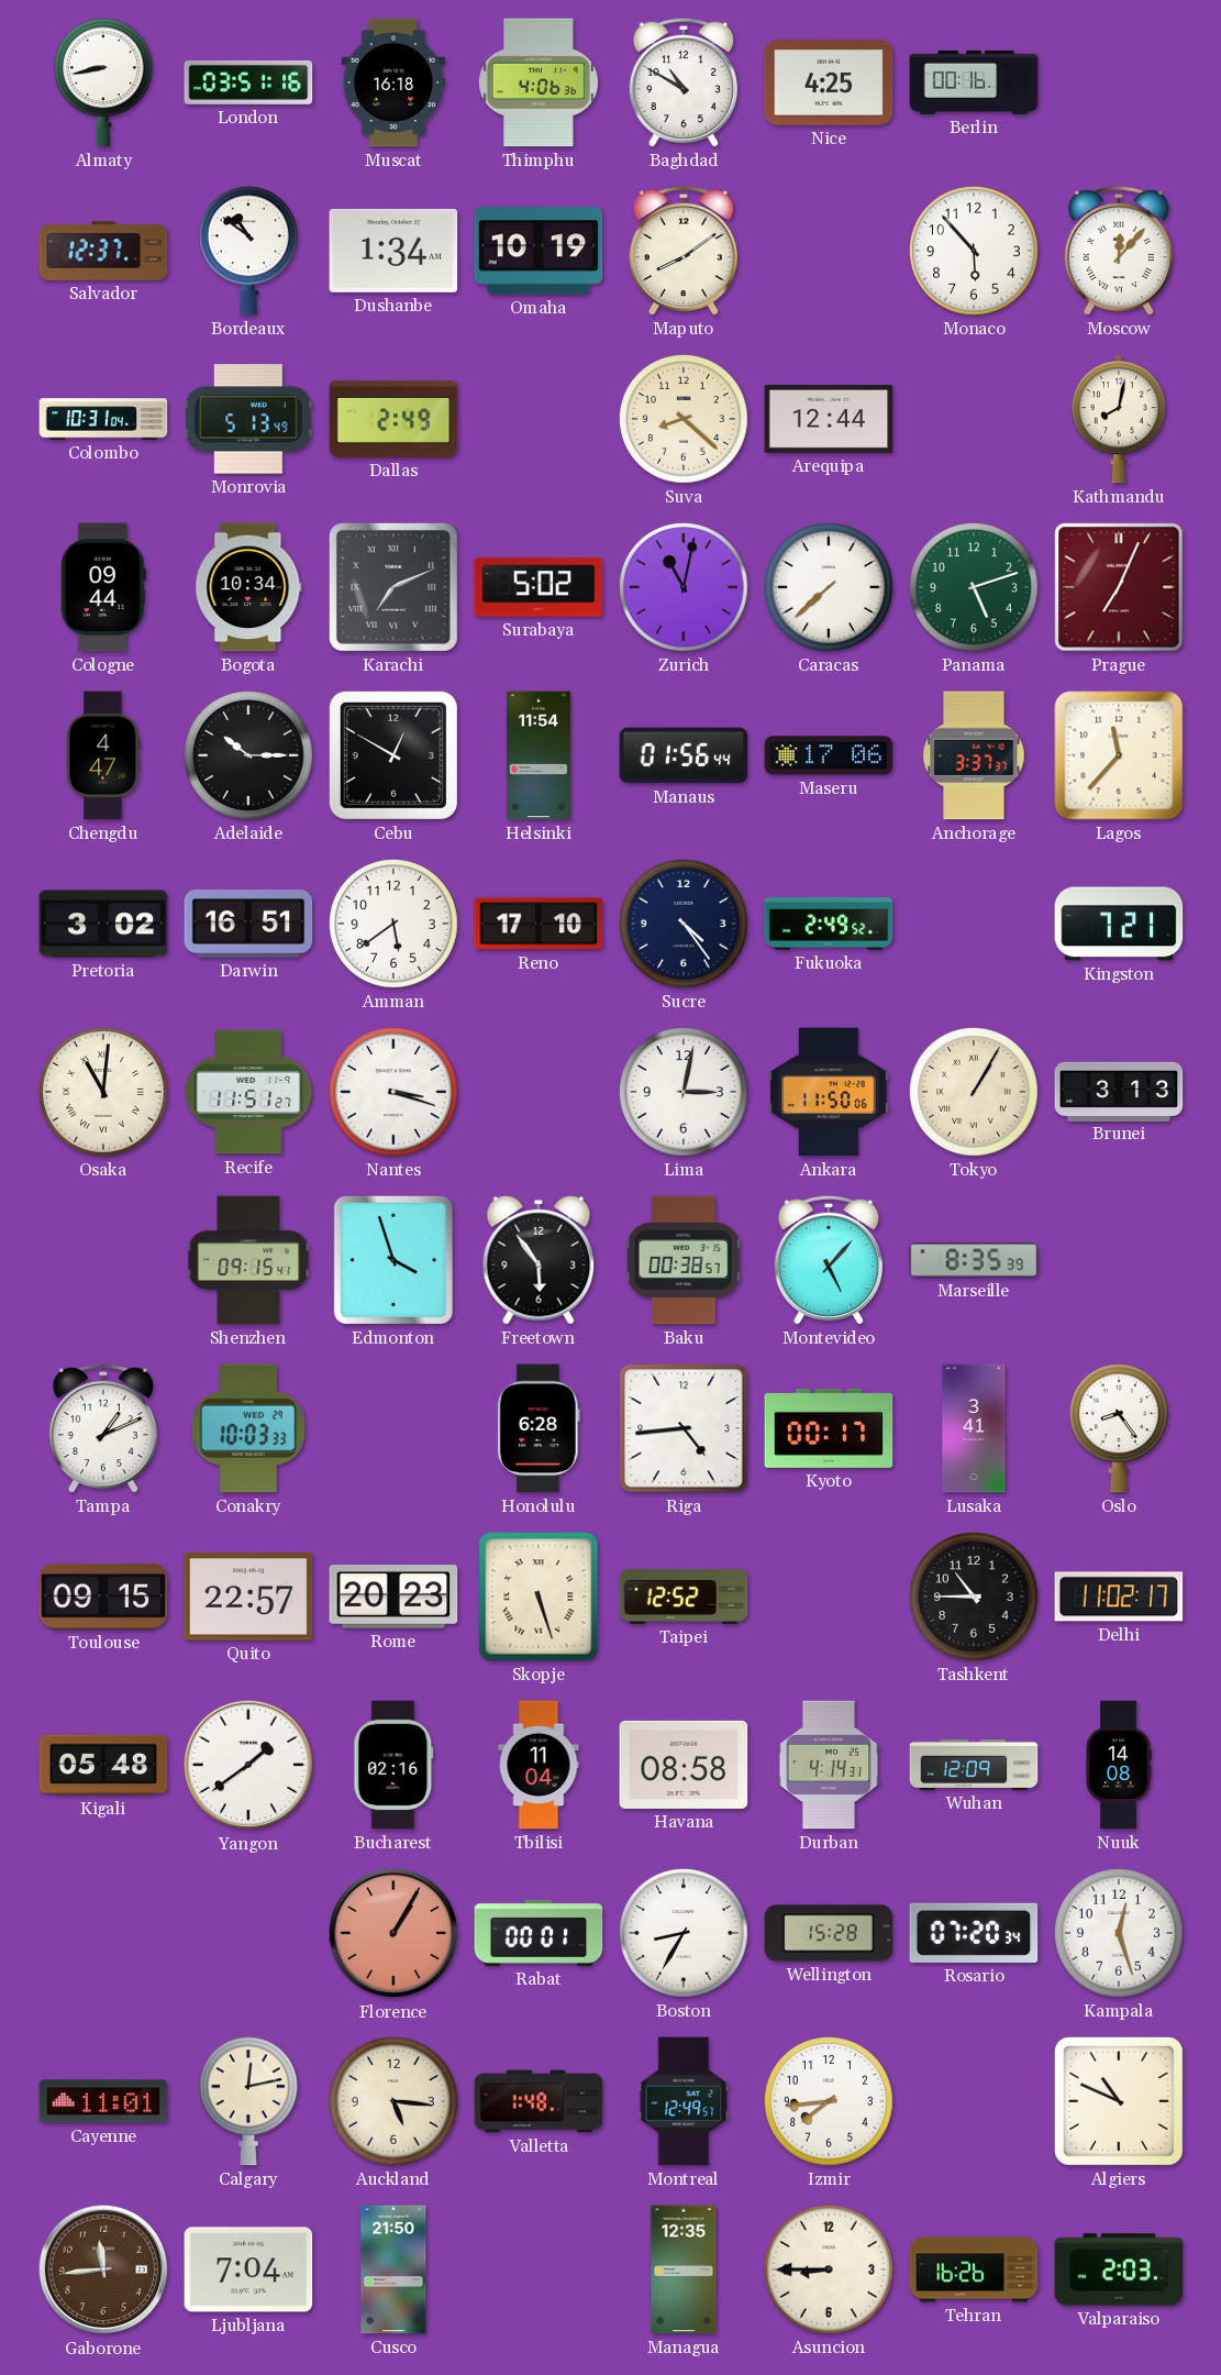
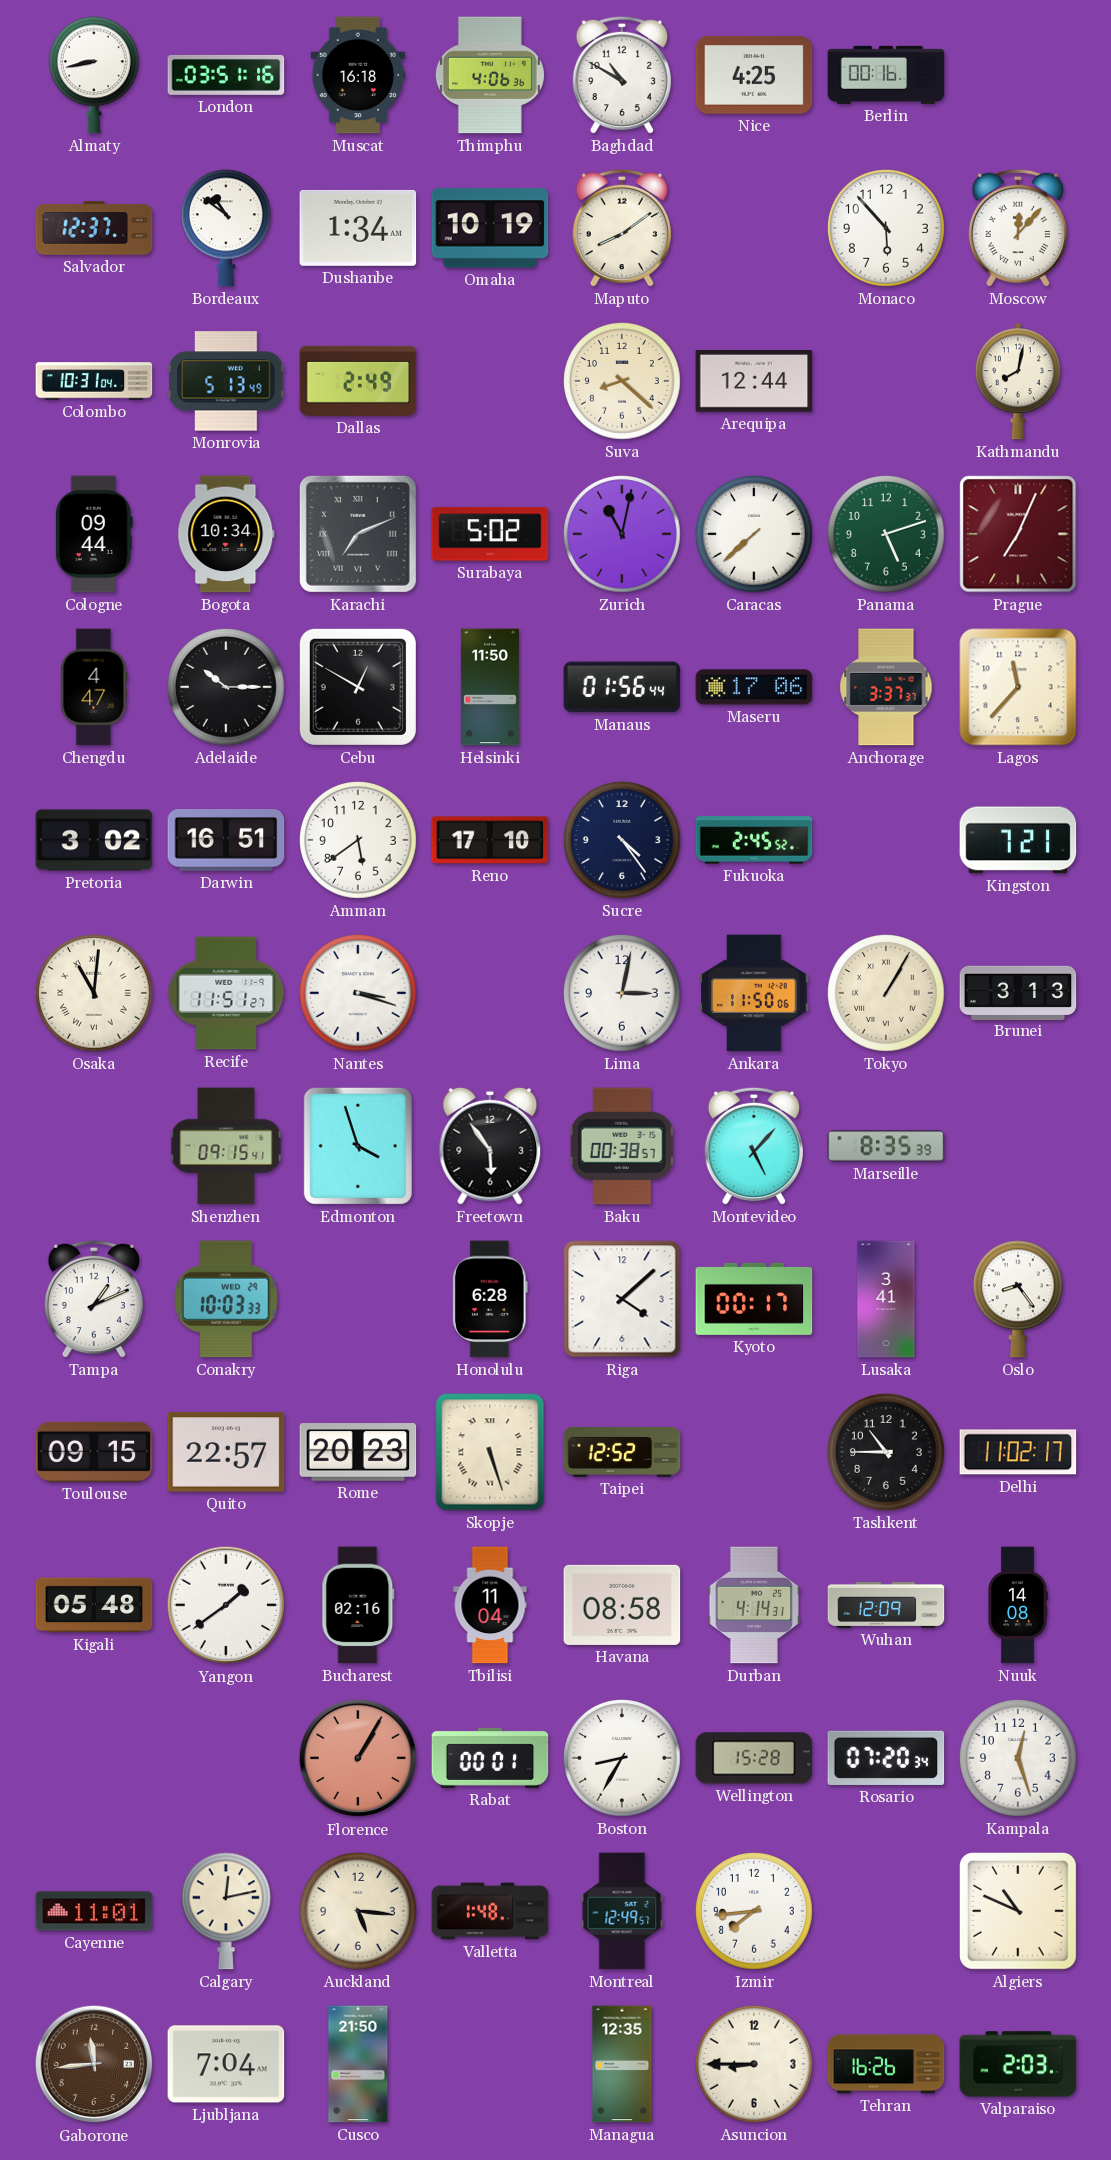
Helsinki: 11:54 -> 11:50
Fukuoka: 2:49 -> 2:45
Riga: 4:44 -> 4:08
